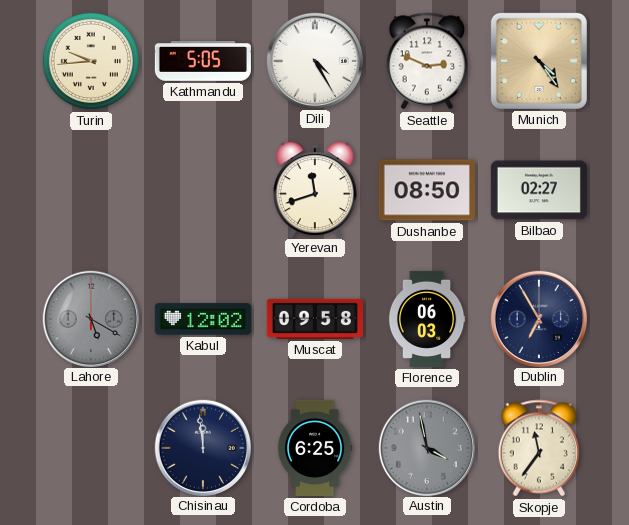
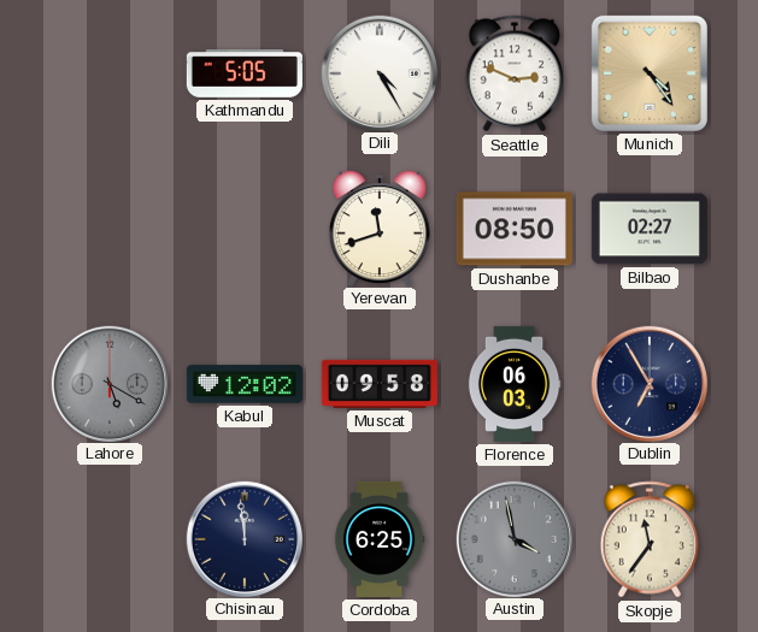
Turin: 9:44 -> none
